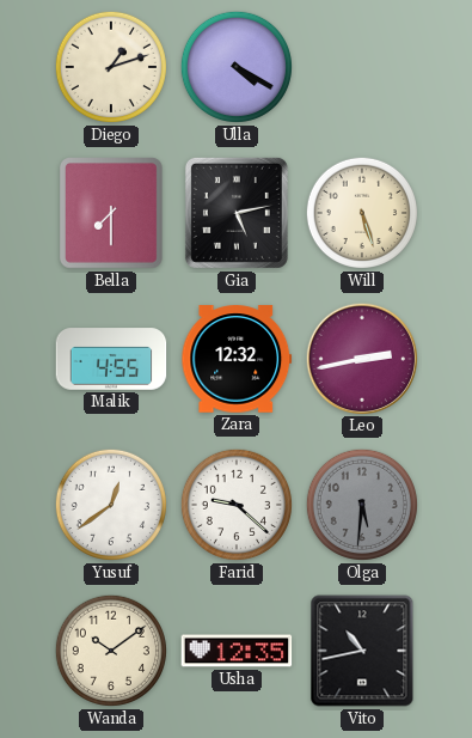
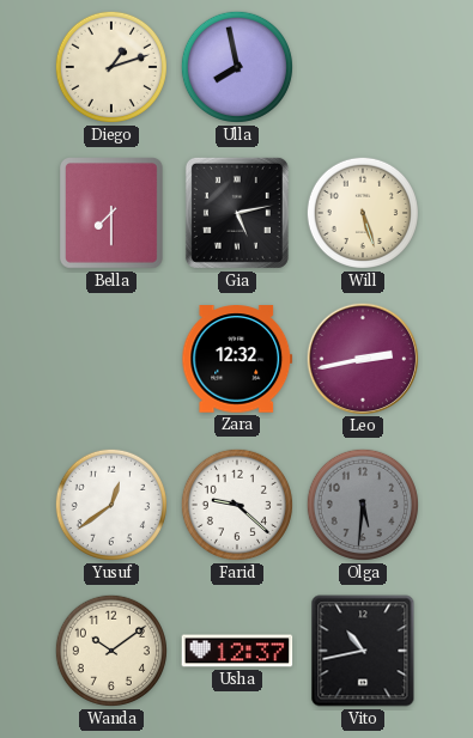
Ulla: 4:20 -> 7:58
Malik: 4:55 -> none
Usha: 12:35 -> 12:37
